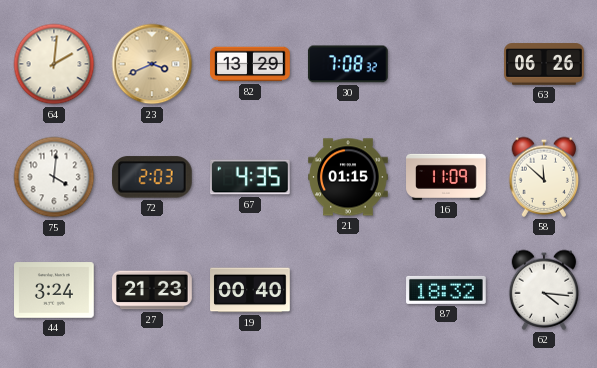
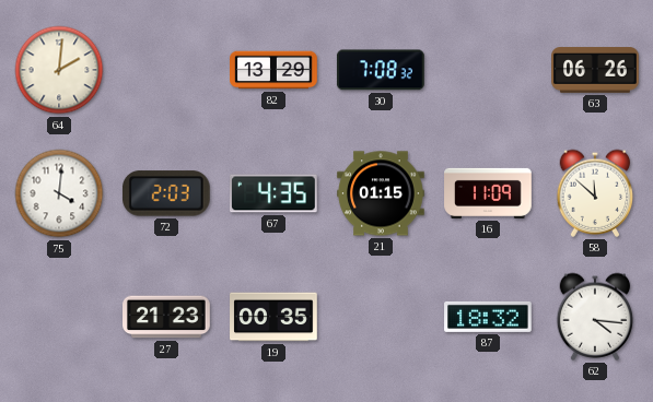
23: 3:41 -> none
44: 3:24 -> none
19: 00:40 -> 00:35
